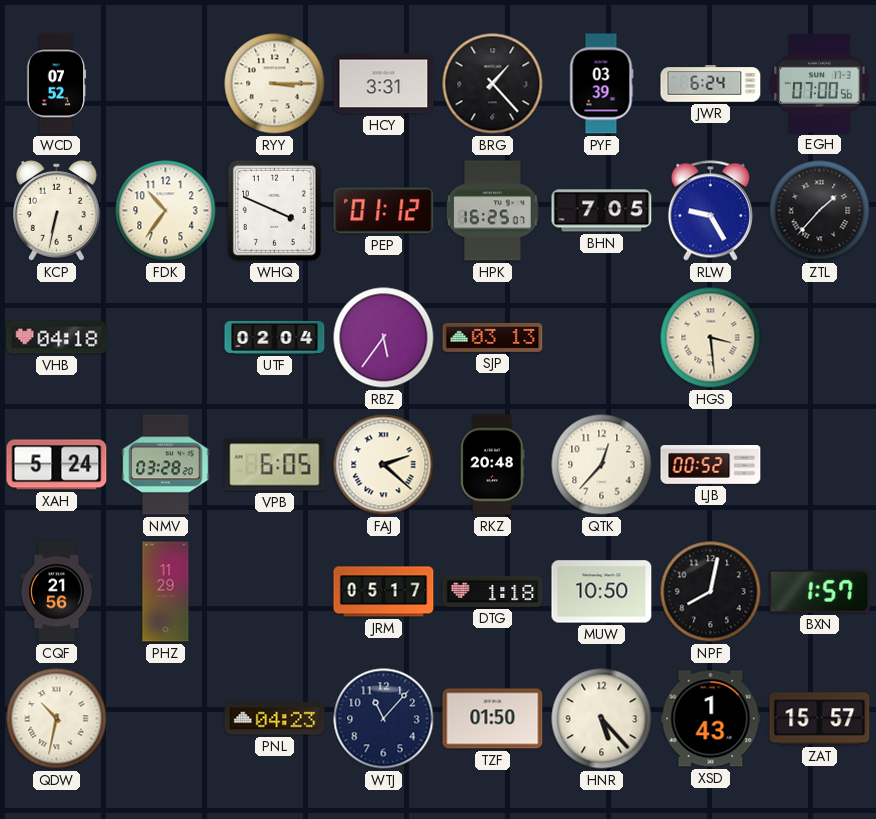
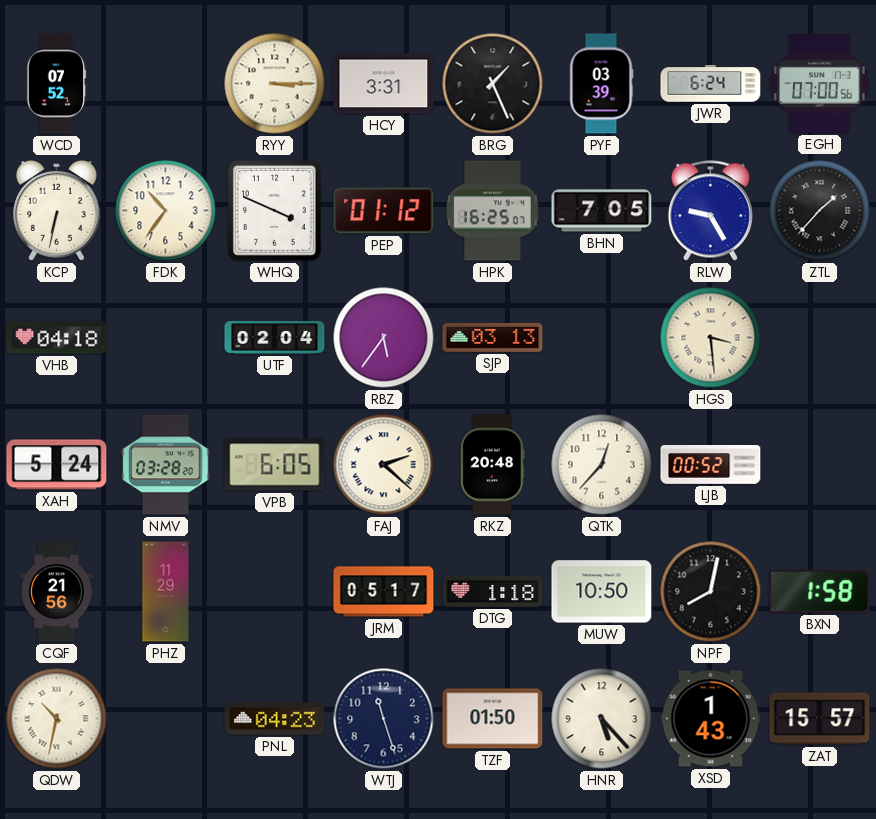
BRG: 1:23 -> 1:26
BXN: 1:57 -> 1:58
WTJ: 11:07 -> 11:27
